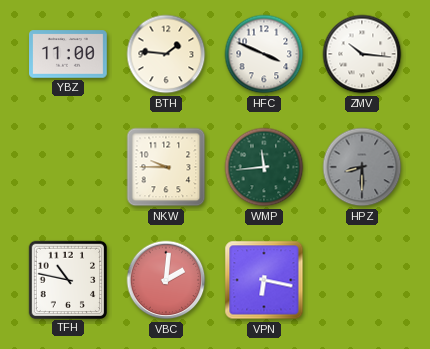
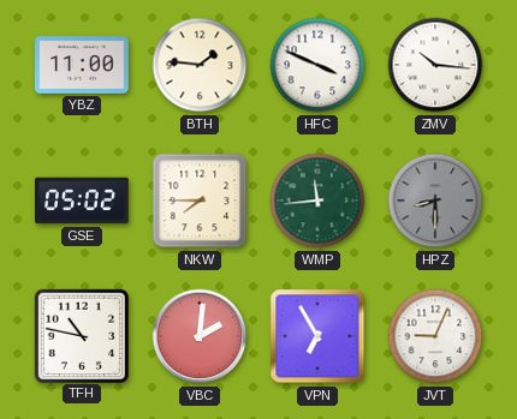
GSE: none -> 05:02
NKW: 9:45 -> 7:45
VPN: 6:17 -> 6:55
JVT: none -> 9:04
